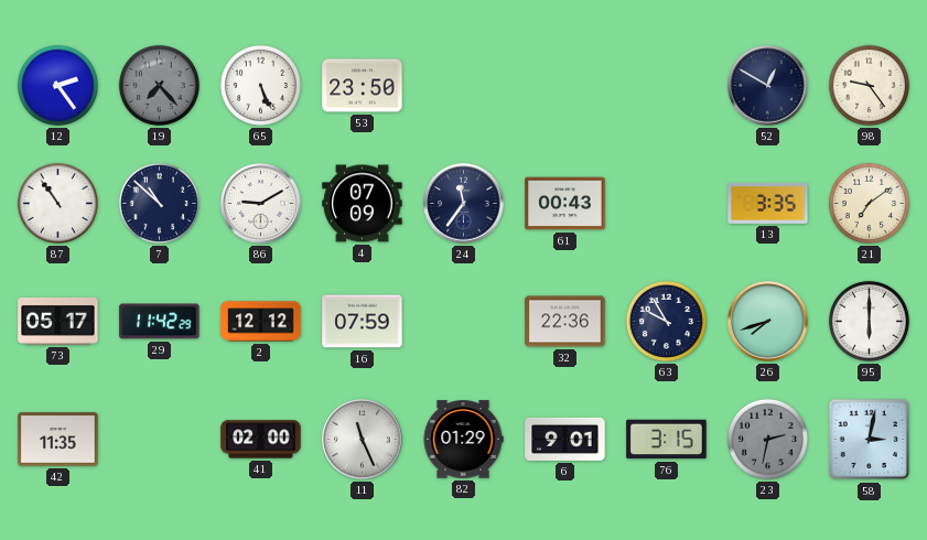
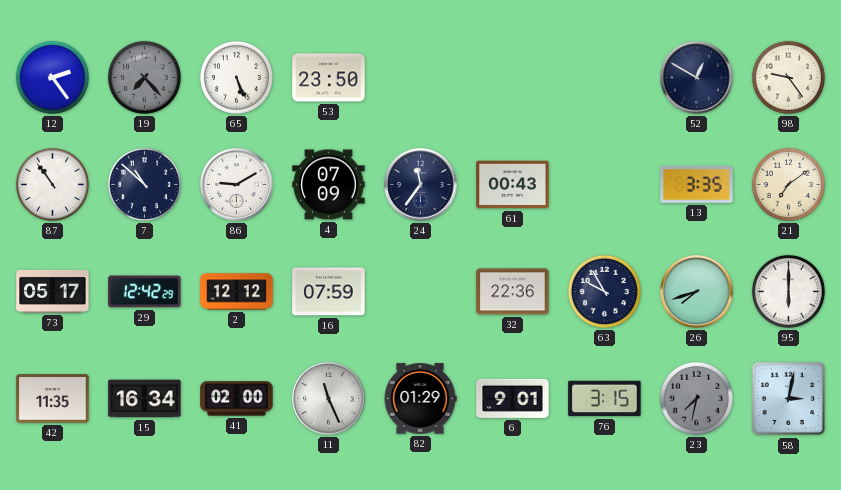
29: 11:42 -> 12:42
15: none -> 16:34
23: 2:32 -> 7:32
